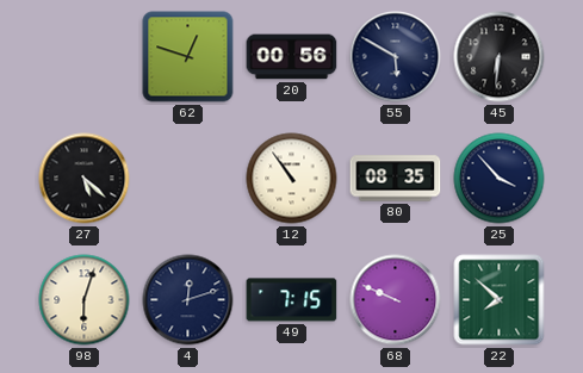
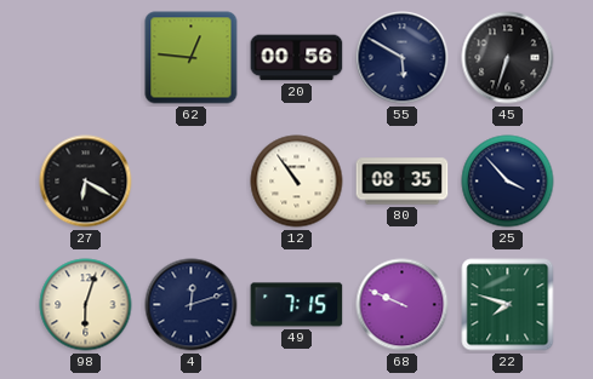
62: 12:48 -> 12:46
45: 6:31 -> 6:33
27: 5:22 -> 6:20
22: 7:52 -> 7:48
